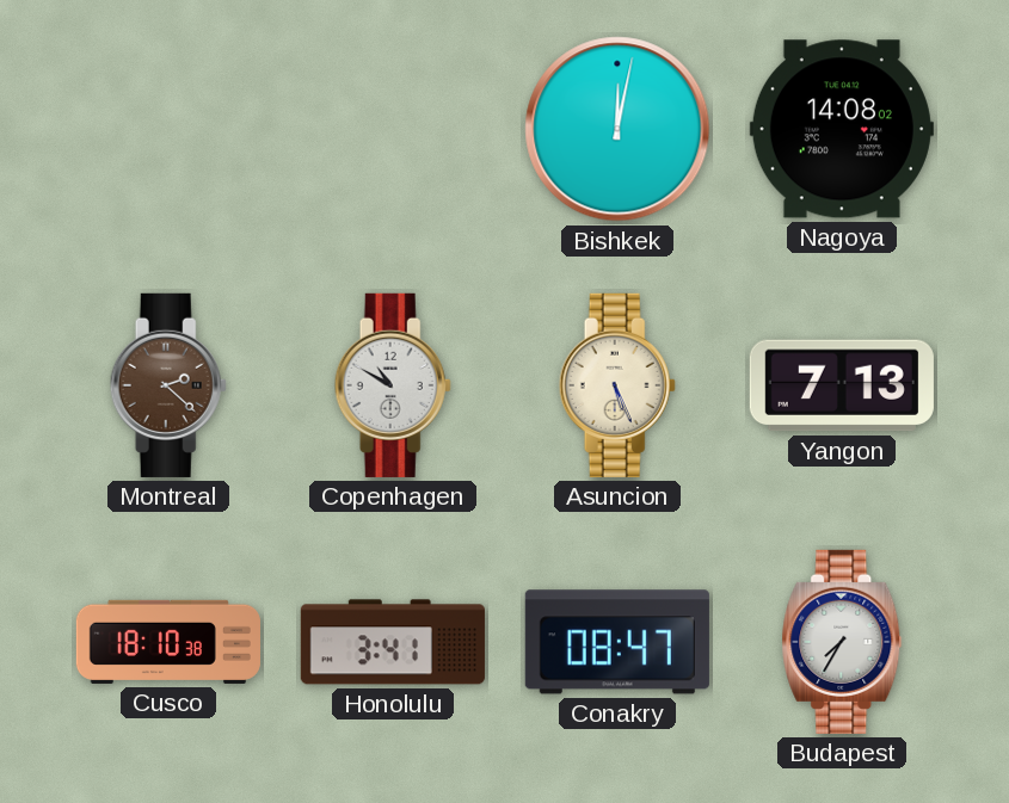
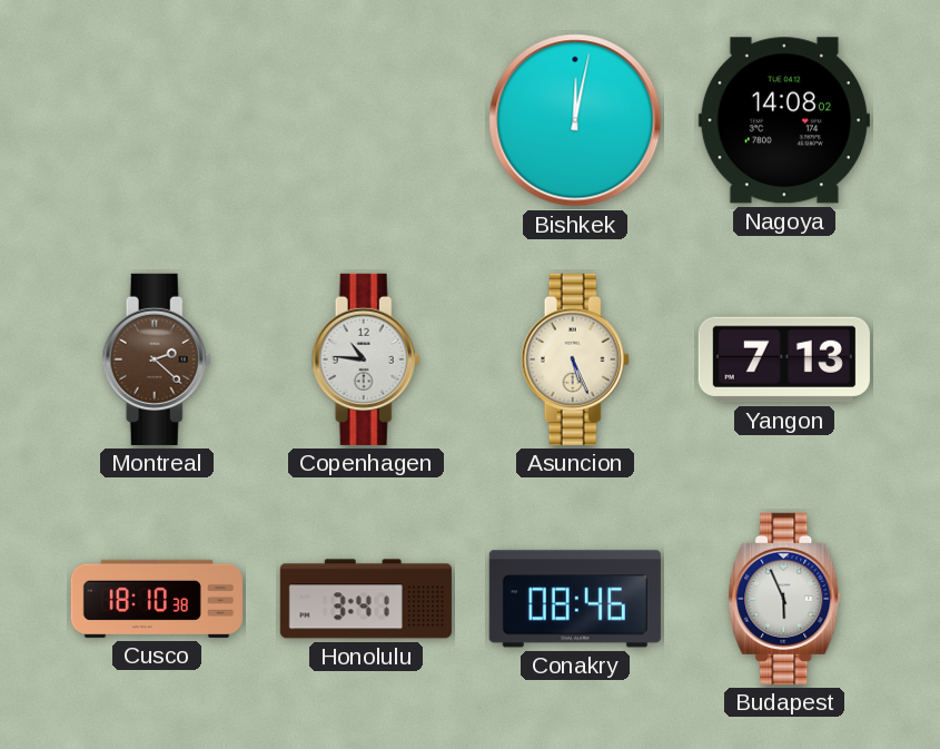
Copenhagen: 10:50 -> 10:46
Conakry: 08:47 -> 08:46
Budapest: 7:35 -> 5:56
